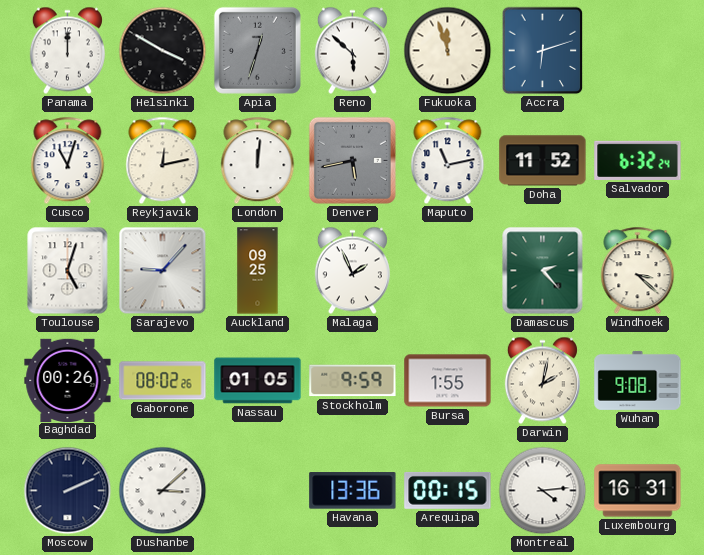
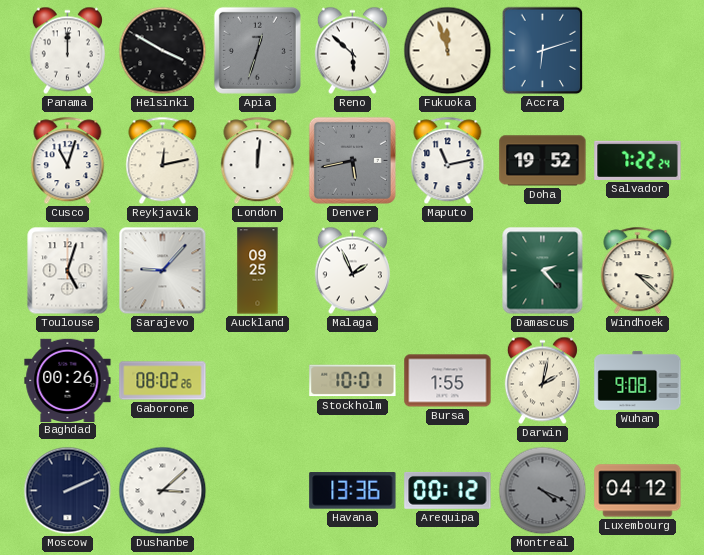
Doha: 11:52 -> 19:52
Salvador: 6:32 -> 7:22
Nassau: 01:05 -> none
Stockholm: 9:59 -> 10:01
Arequipa: 00:15 -> 00:12
Montreal: 4:14 -> 4:19
Montreal dial: white -> grey
Luxembourg: 16:31 -> 04:12
